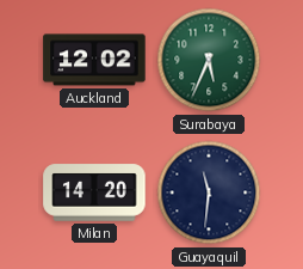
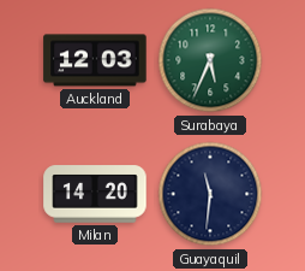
Auckland: 12:02 -> 12:03
